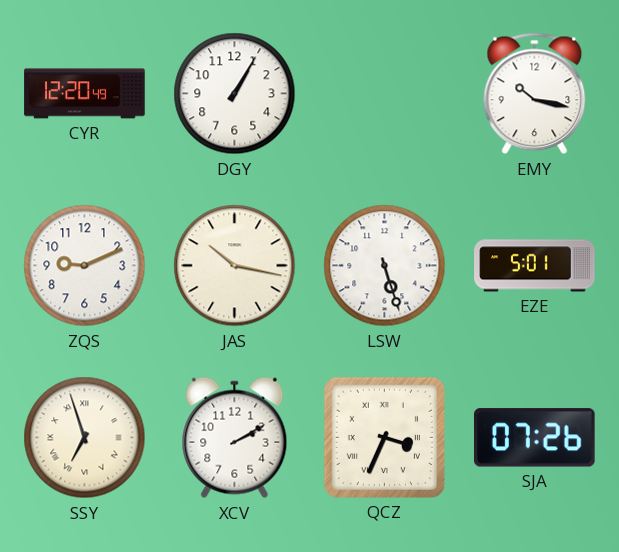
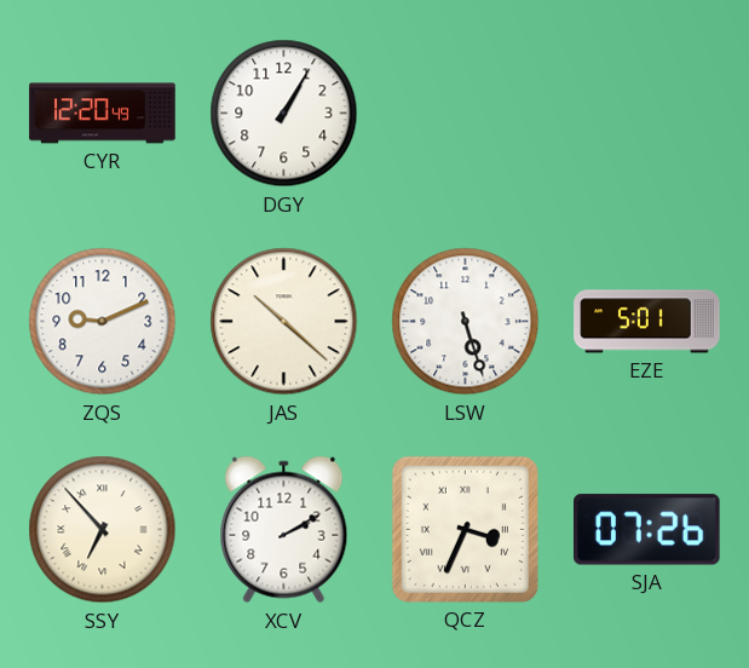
EMY: 10:17 -> none
JAS: 10:17 -> 10:22
SSY: 6:57 -> 6:53
